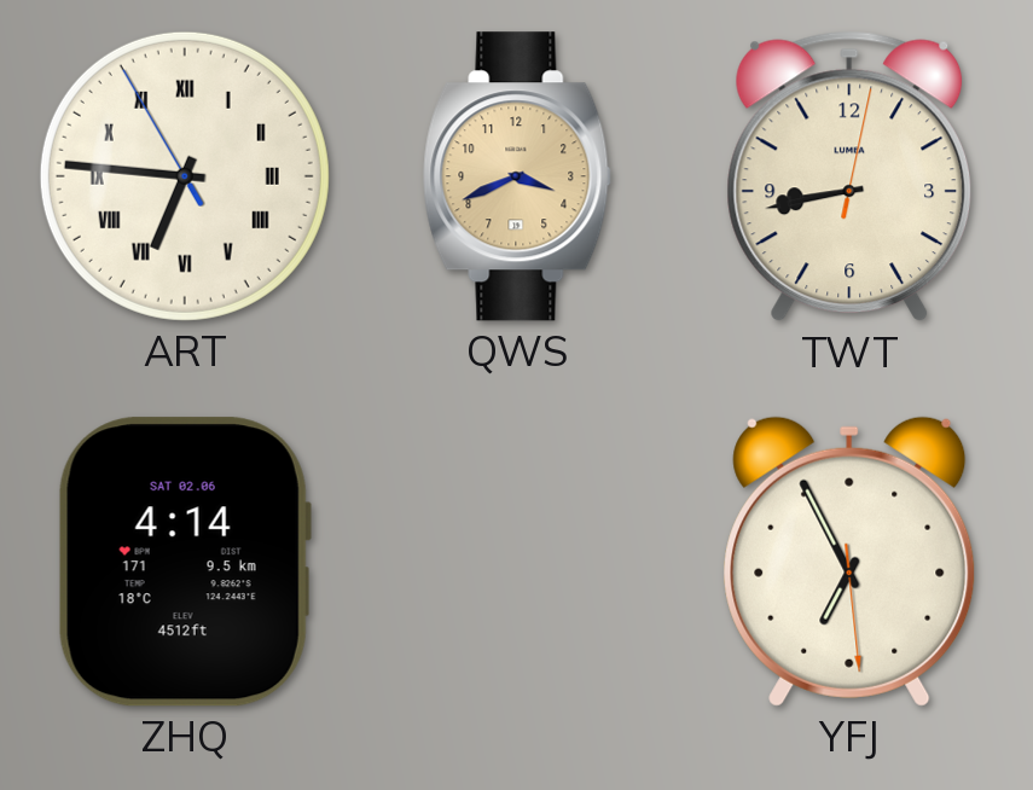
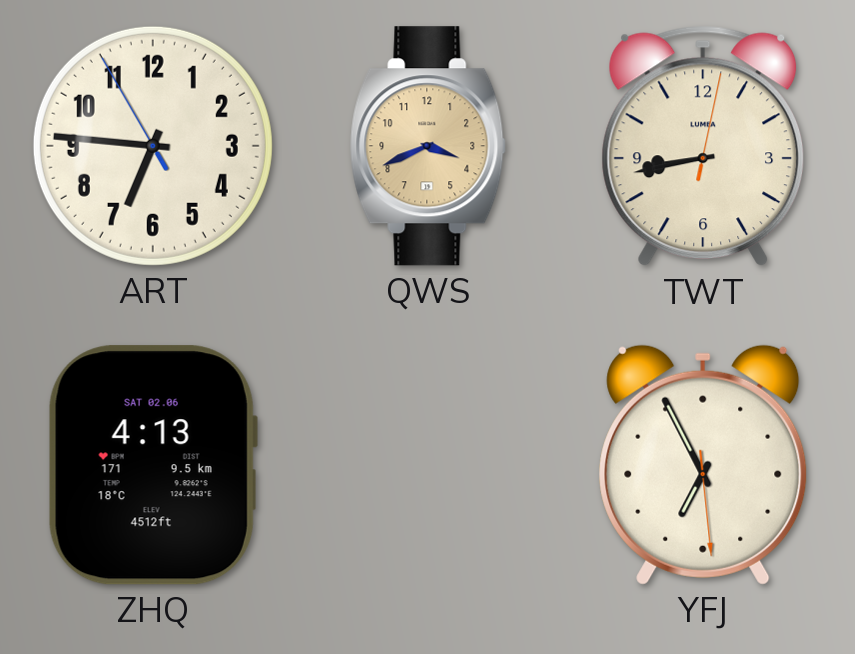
ART numerals: Roman -> Arabic
ZHQ: 4:14 -> 4:13
